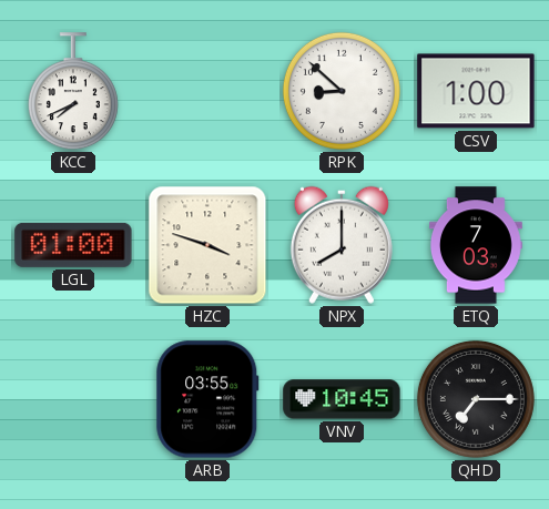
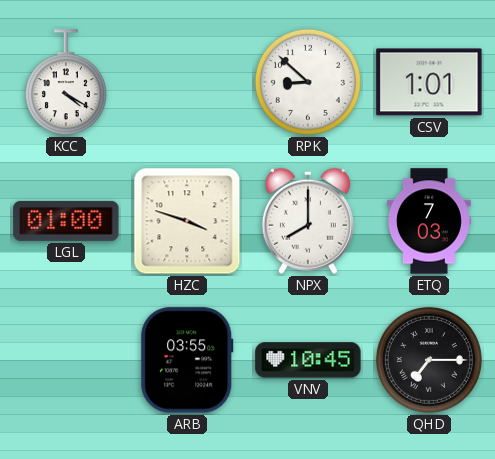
KCC: 7:41 -> 4:20
CSV: 1:00 -> 1:01
